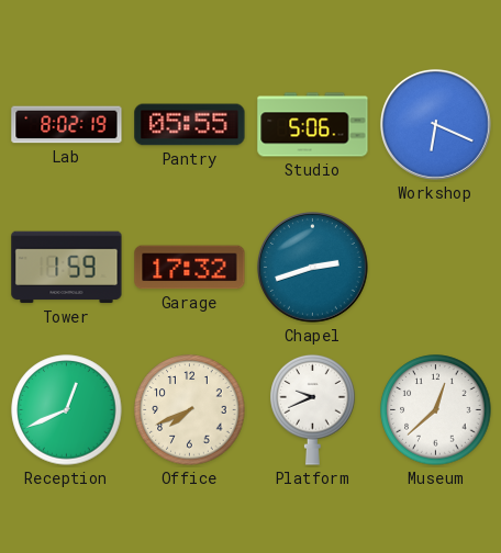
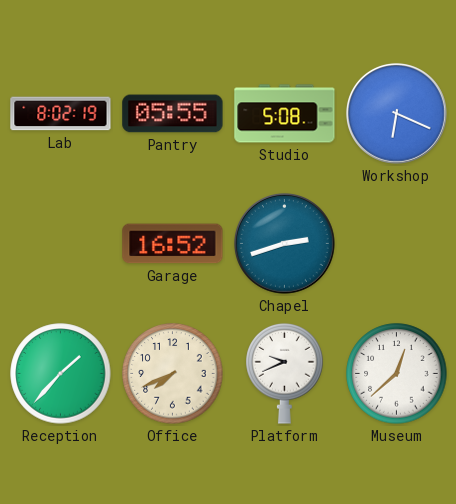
Studio: 5:06 -> 5:08
Tower: 1:59 -> none
Garage: 17:32 -> 16:52
Reception: 12:41 -> 1:37
